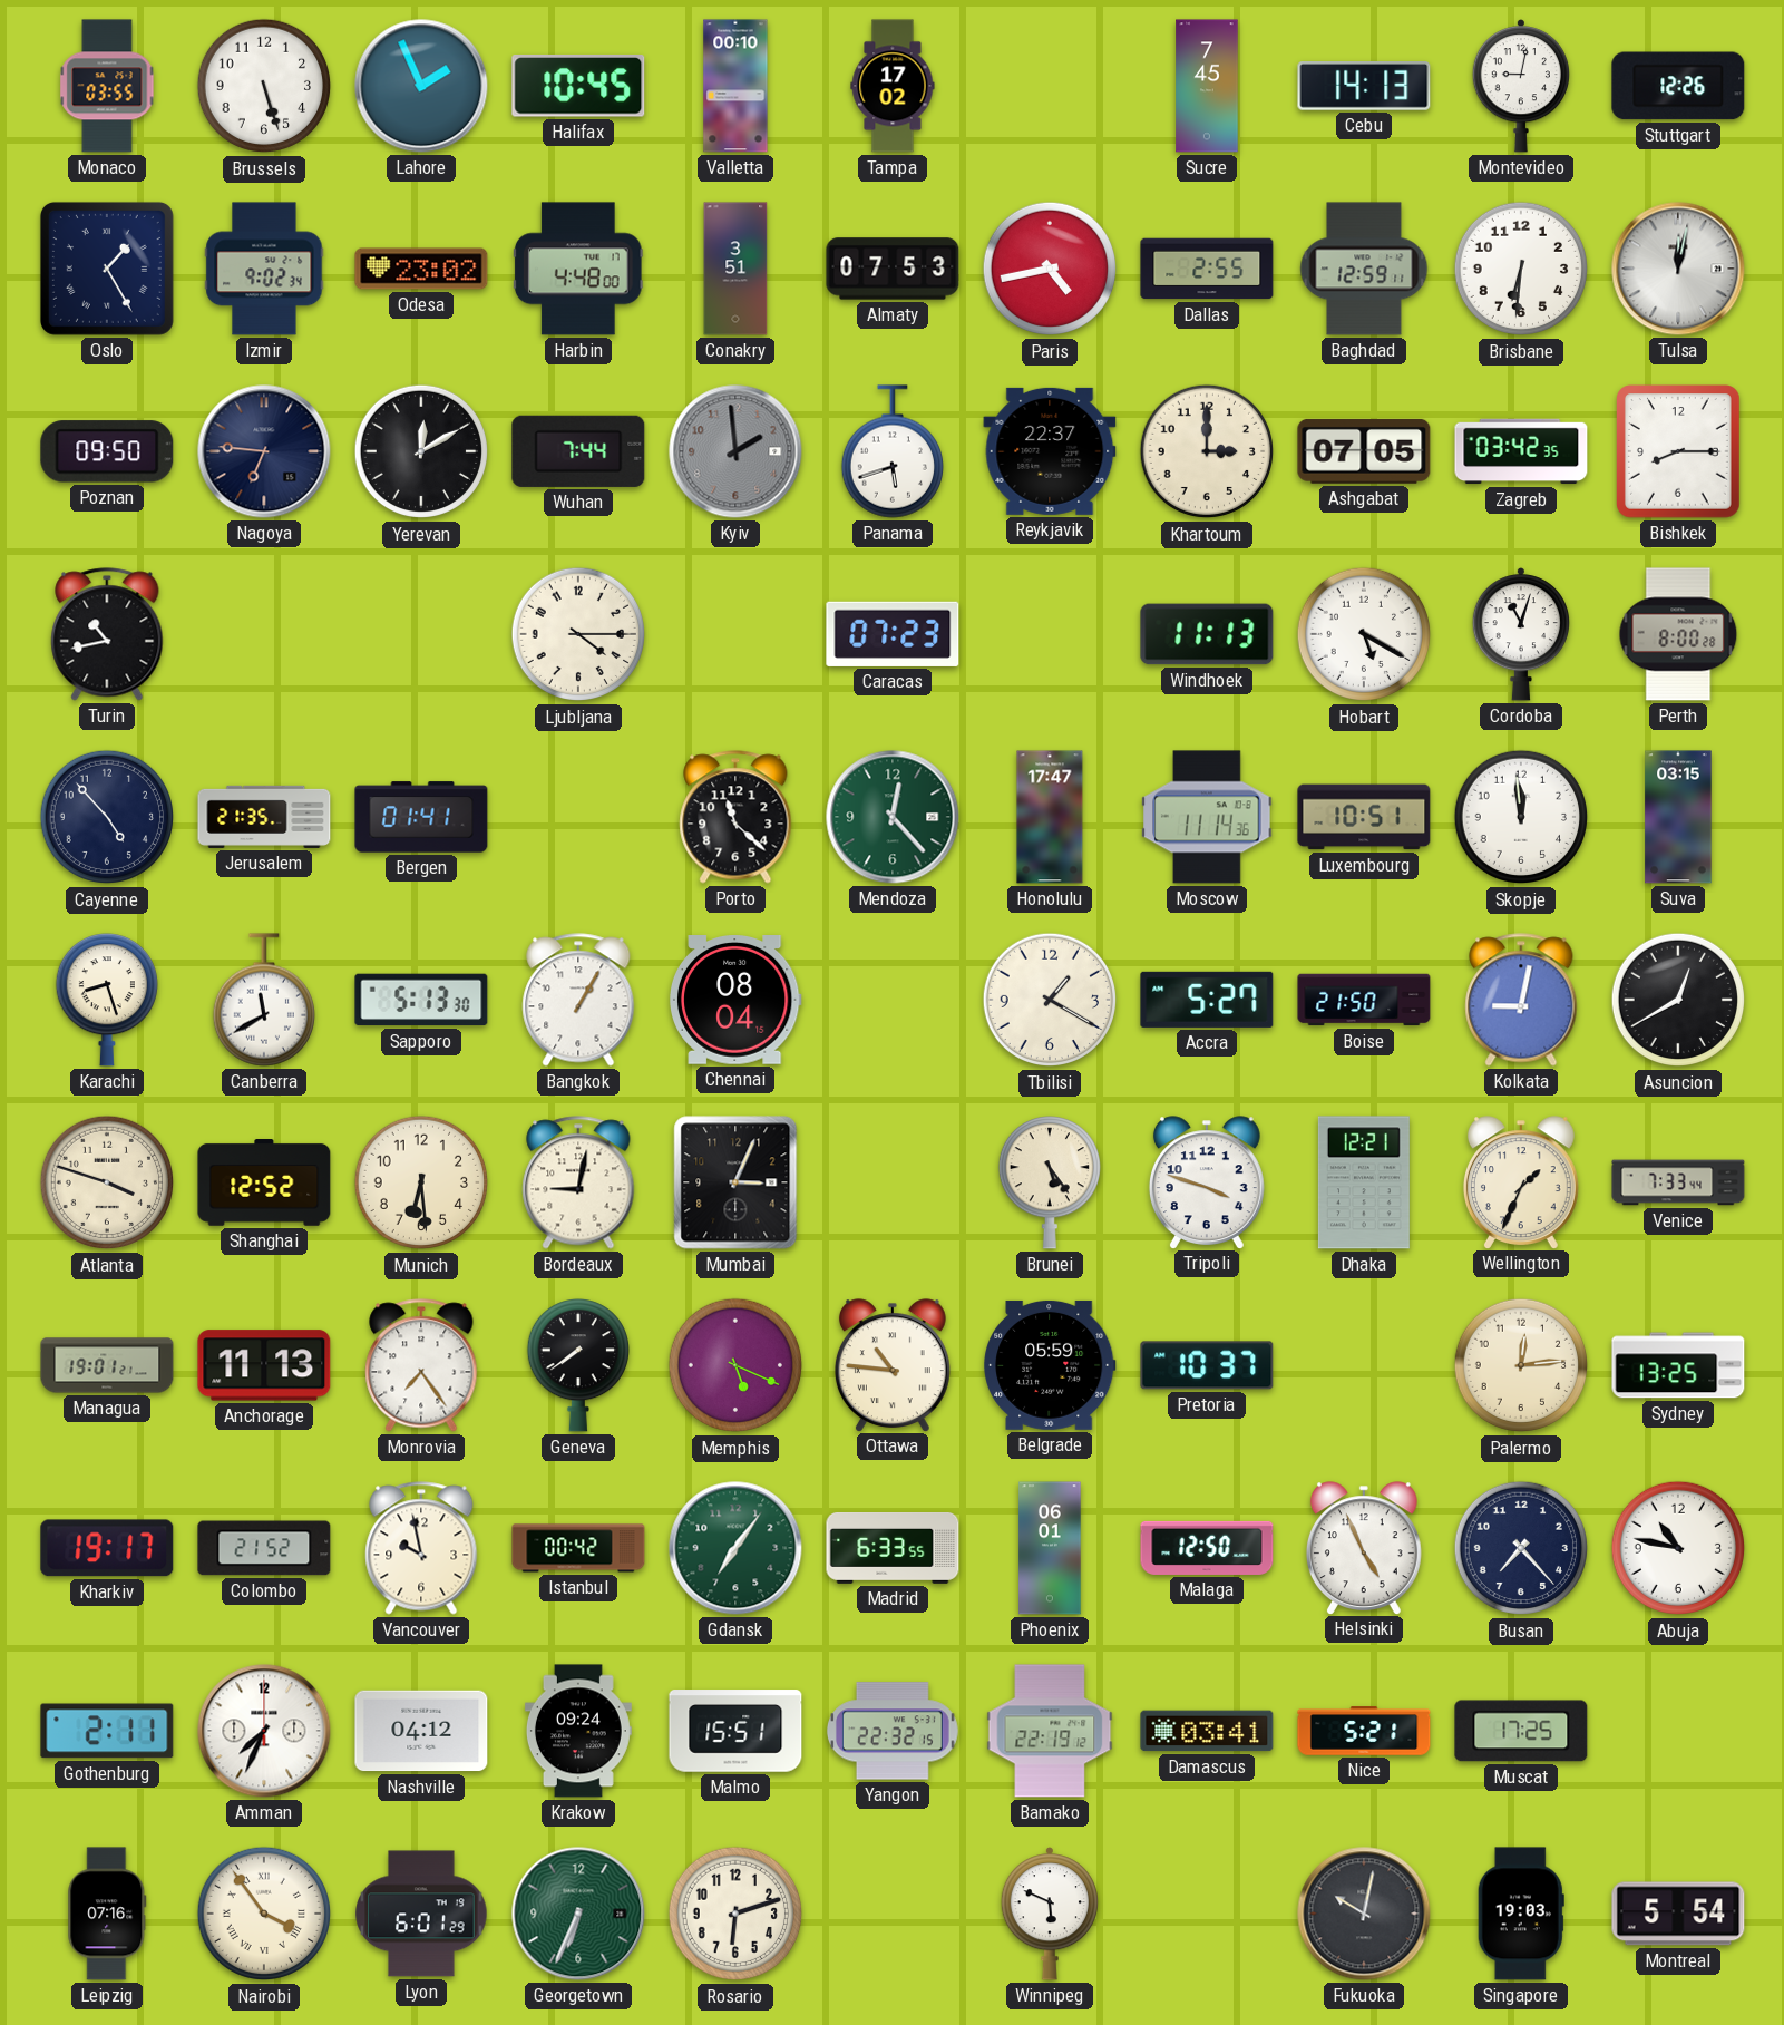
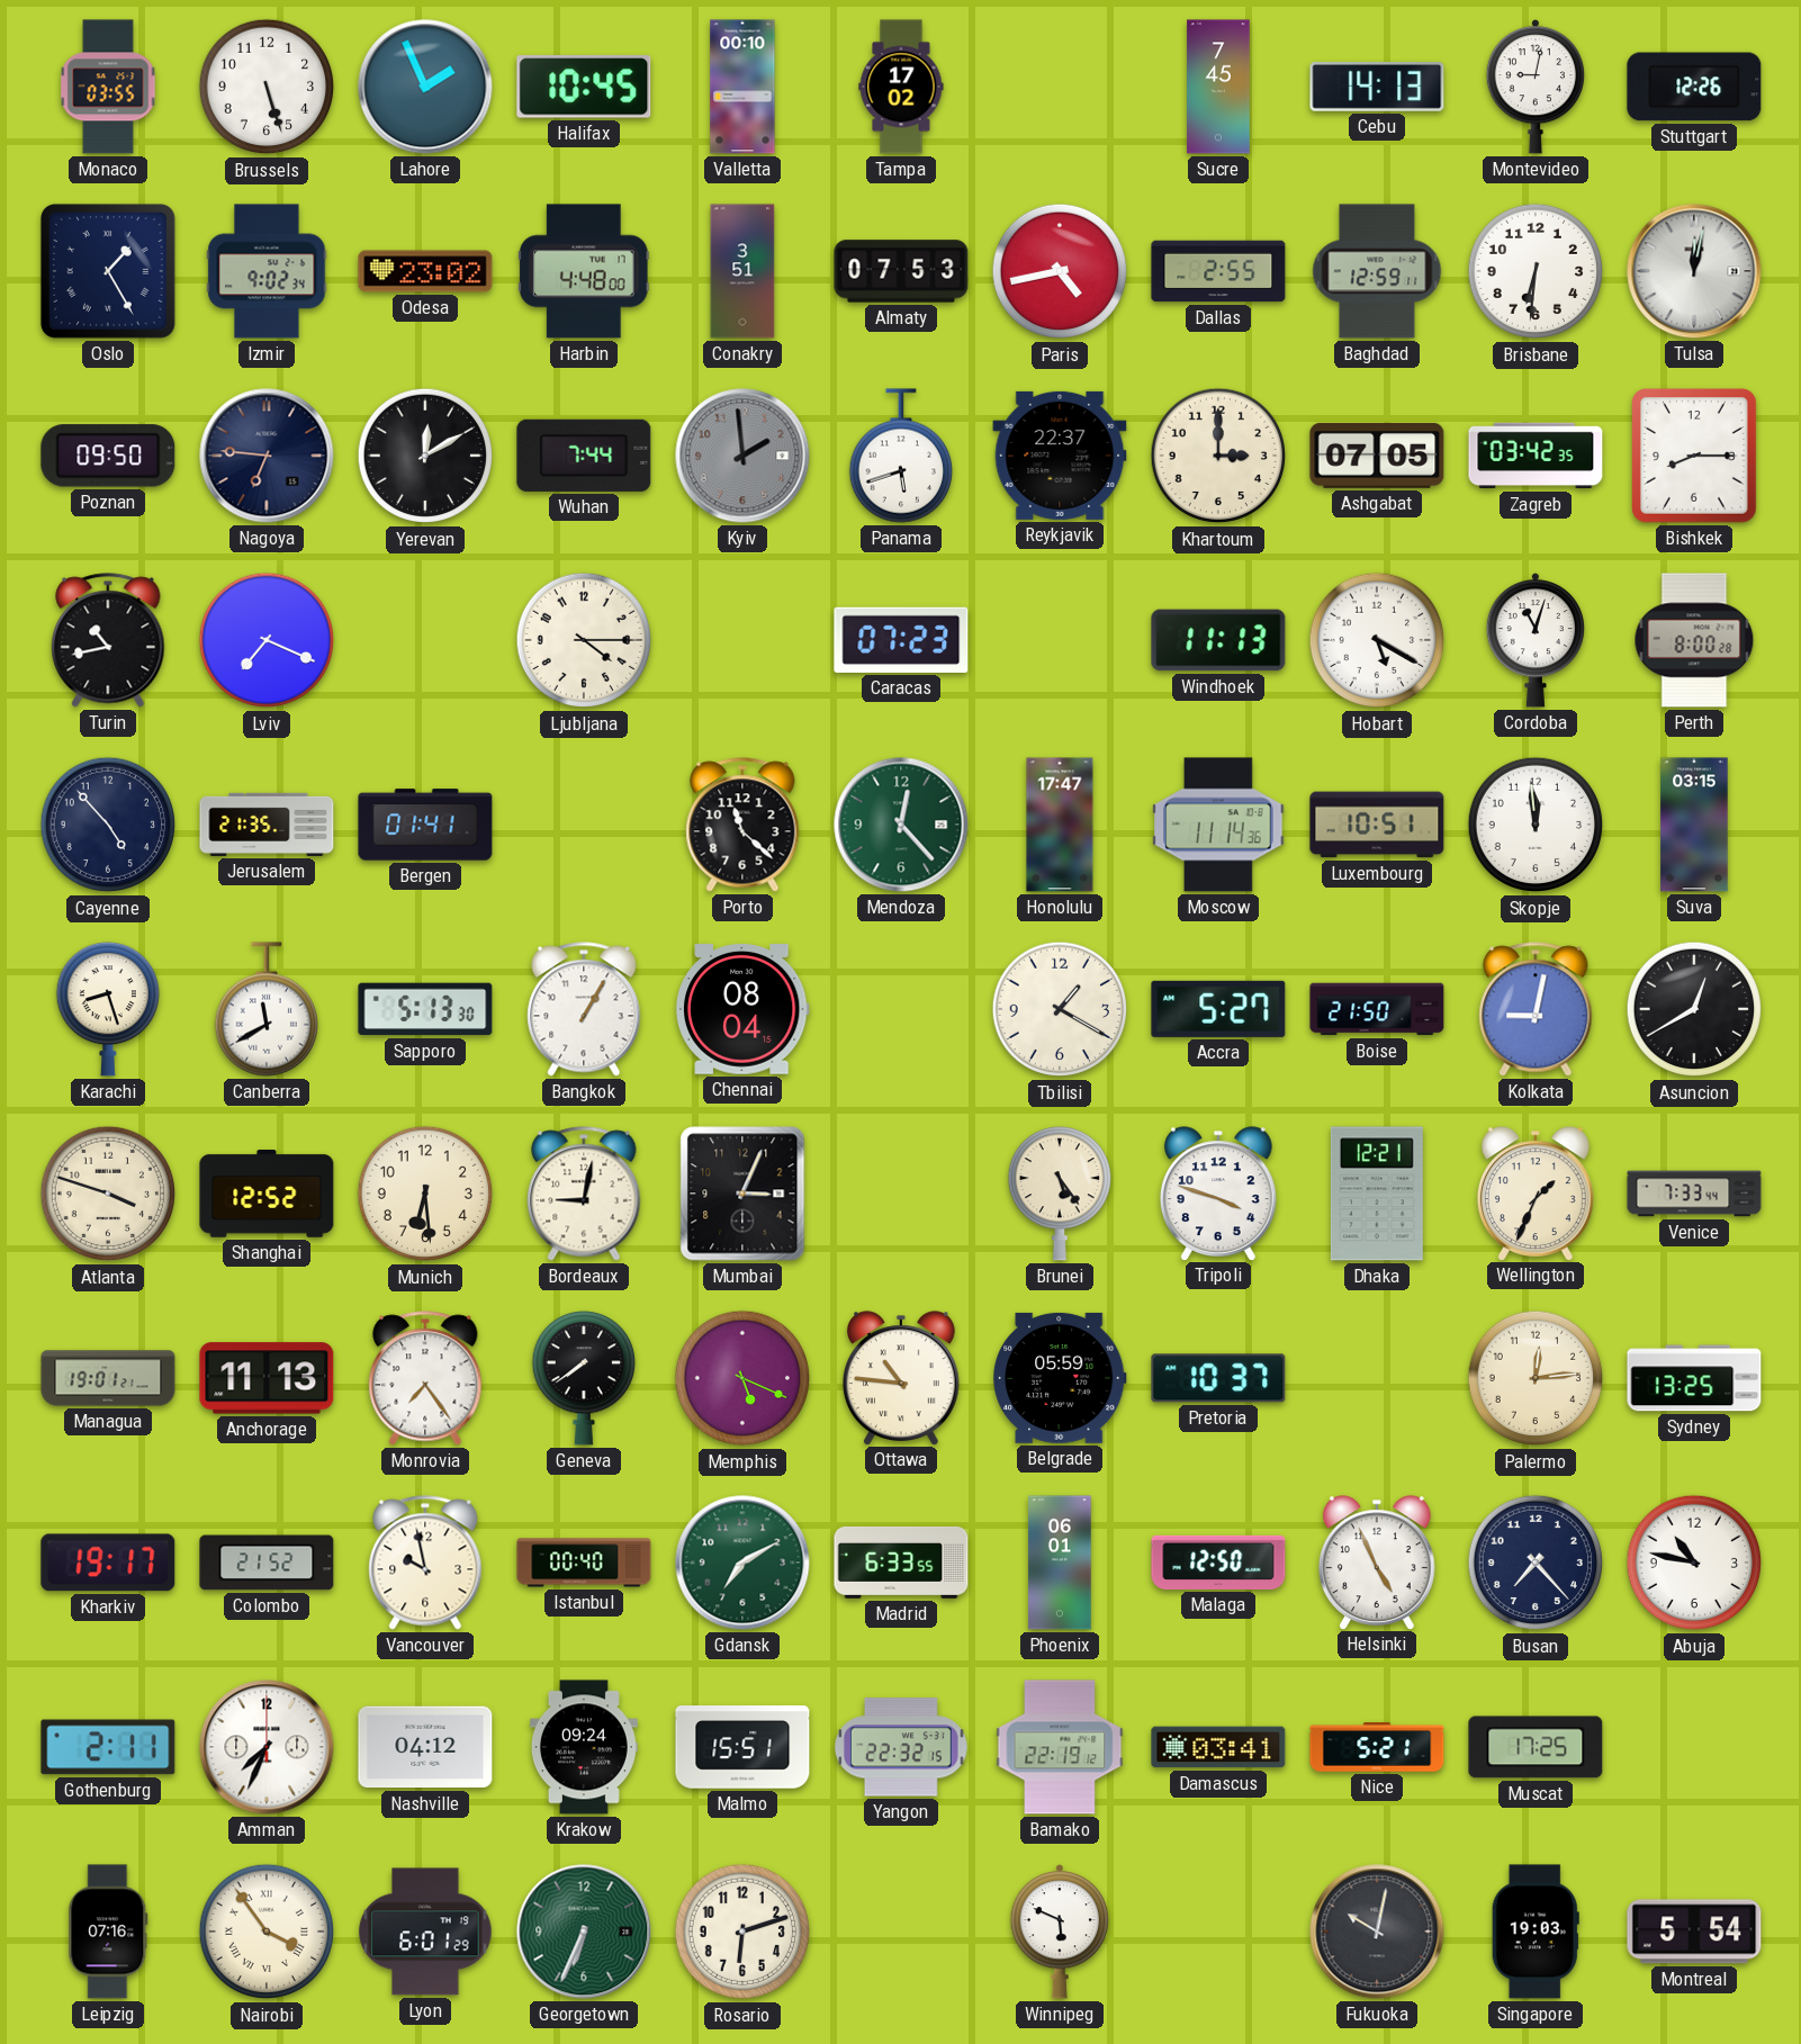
Lviv: none -> 7:19
Istanbul: 00:42 -> 00:40
Gdansk: 7:06 -> 7:10
